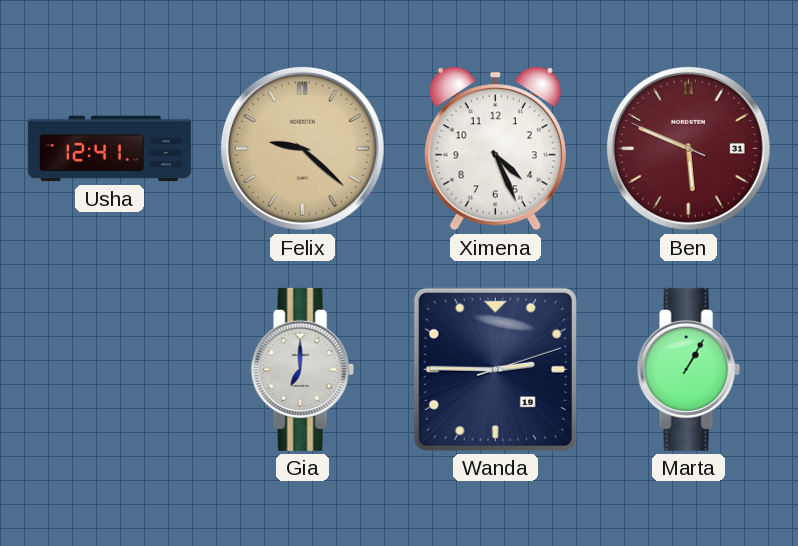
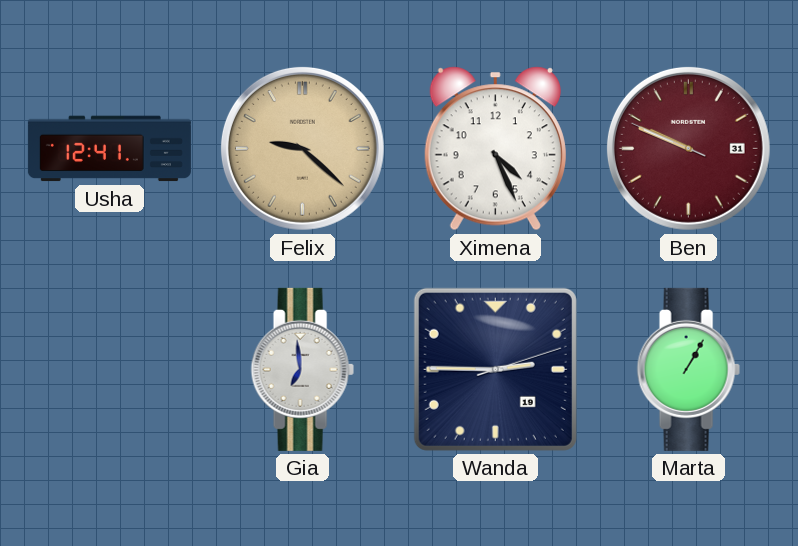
Ben: 5:48 -> 9:48
Gia: 7:00 -> 6:59
